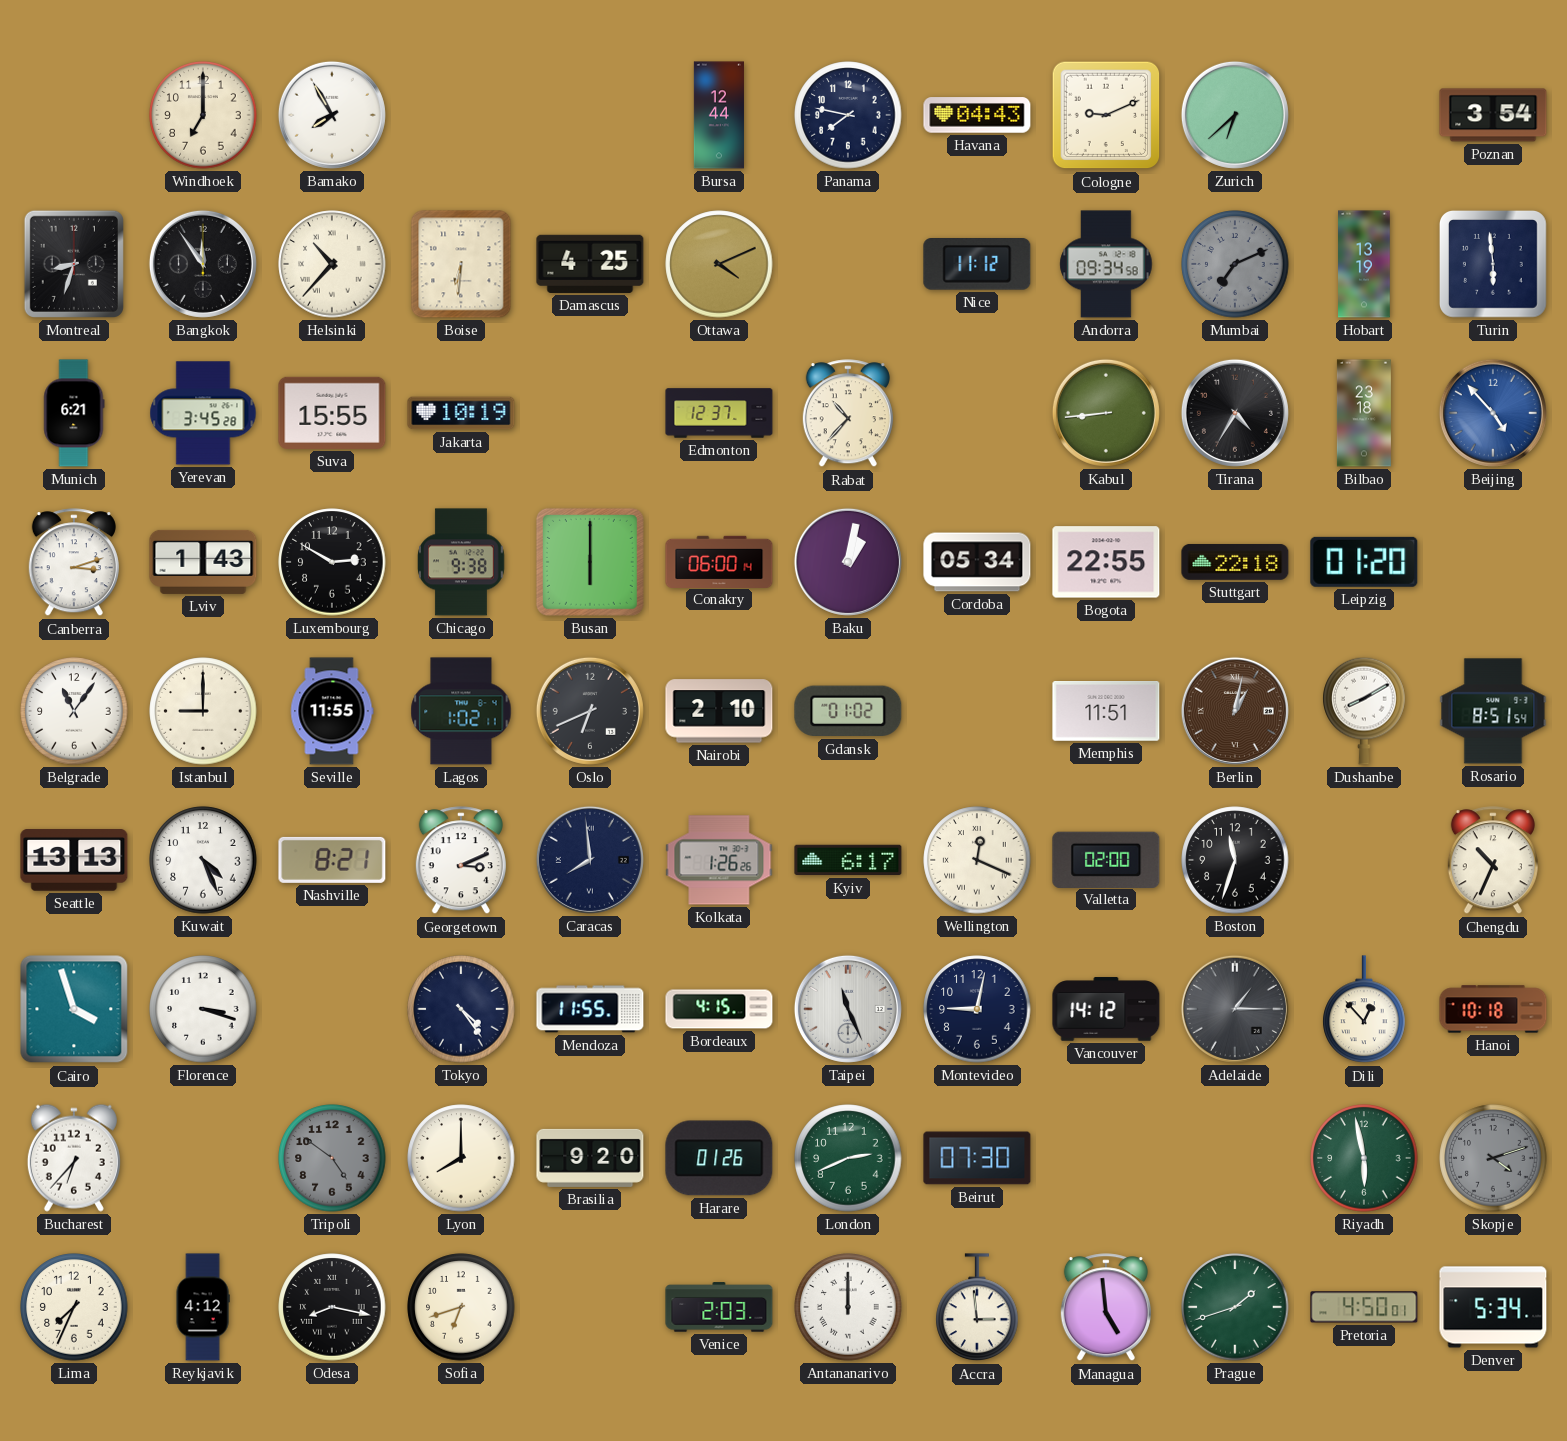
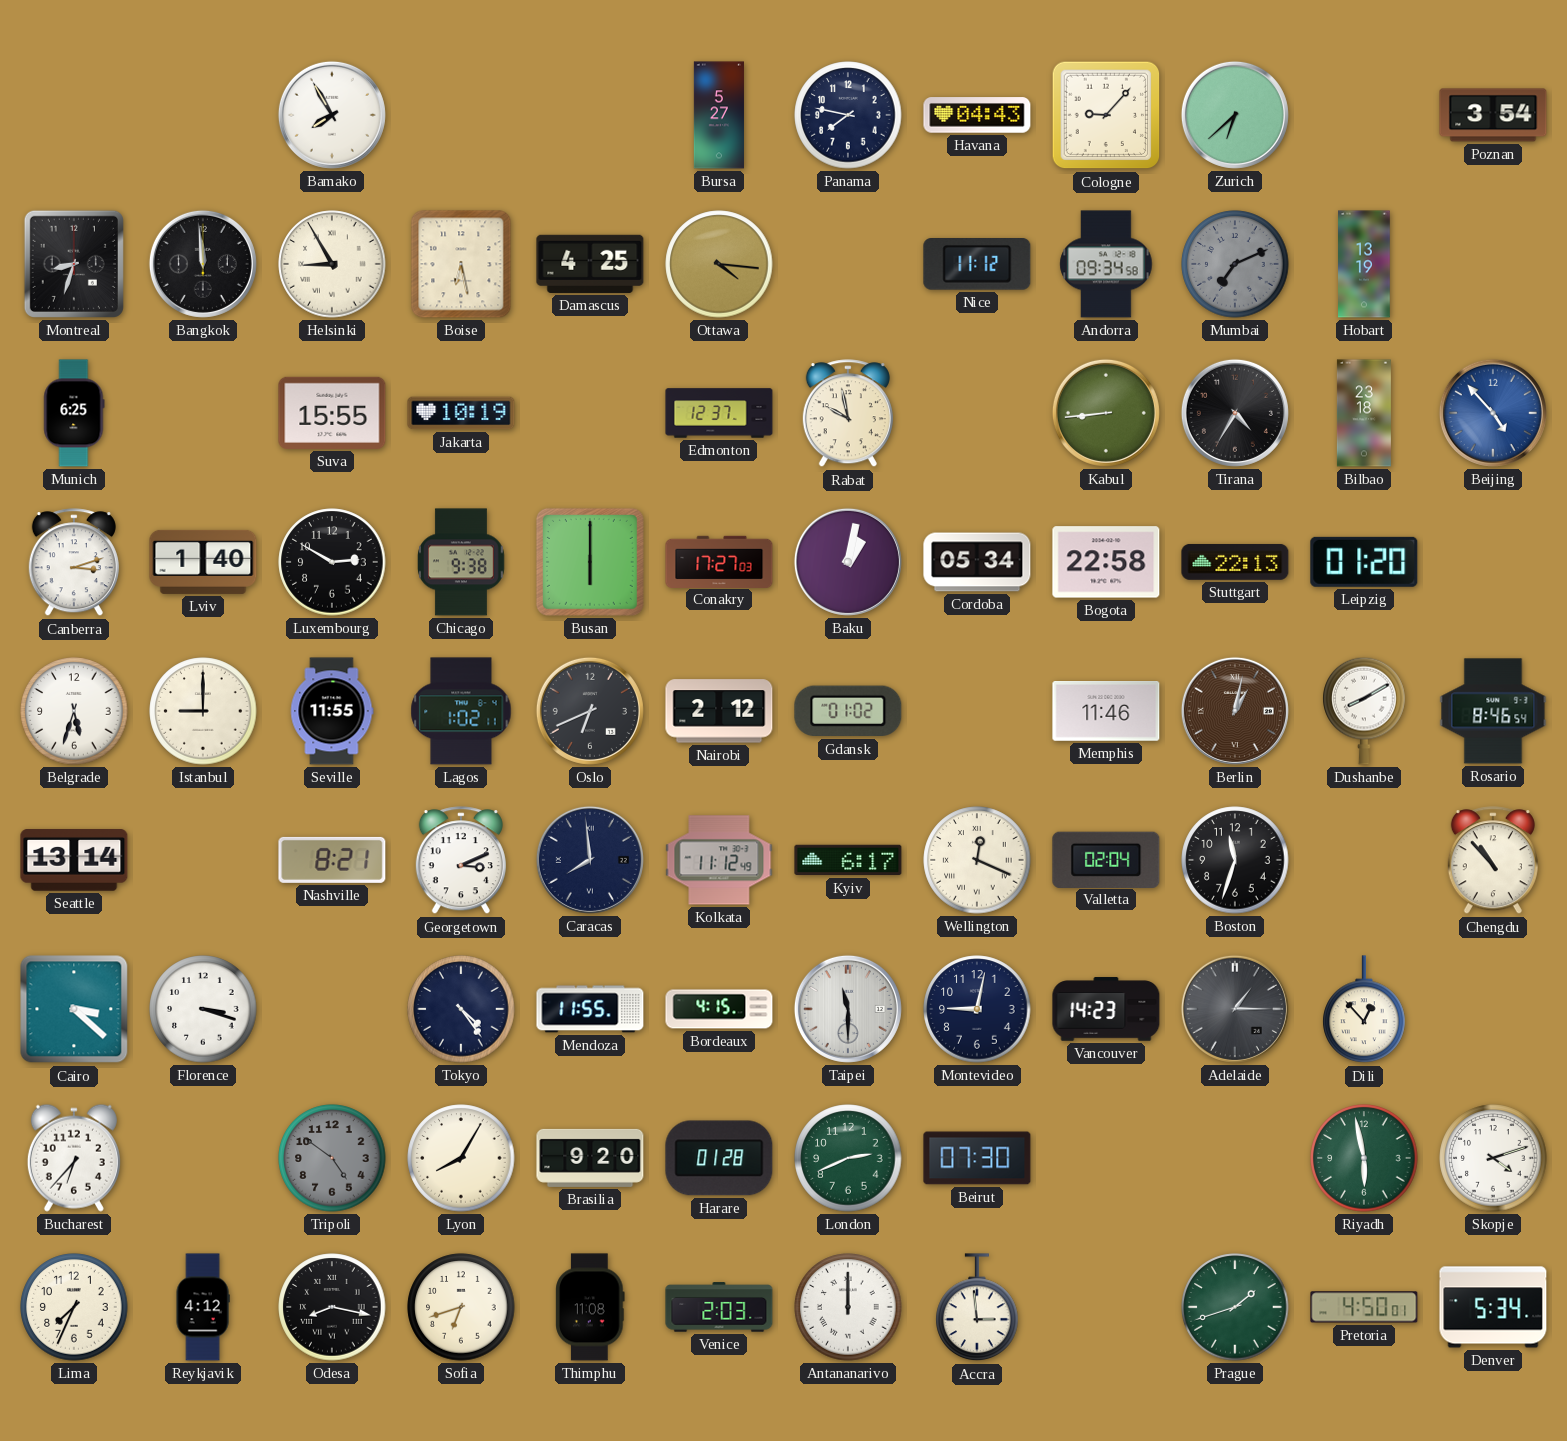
Windhoek: 7:00 -> none
Bursa: 12:44 -> 5:27
Cologne: 9:11 -> 9:07
Bangkok: 11:54 -> 11:59
Helsinki: 10:37 -> 8:55
Boise: 6:31 -> 6:28
Ottawa: 4:11 -> 4:16
Turin: 5:59 -> none
Munich: 6:21 -> 6:25
Yerevan: 3:45 -> none
Rabat: 10:37 -> 9:58
Lviv: 1:43 -> 1:40
Conakry: 06:00 -> 17:27
Bogota: 22:55 -> 22:58
Stuttgart: 22:18 -> 22:13
Belgrade: 11:06 -> 5:33
Nairobi: 2:10 -> 2:12
Memphis: 11:51 -> 11:46
Rosario: 8:51 -> 8:46
Seattle: 13:13 -> 13:14
Kuwait: 4:26 -> none
Kolkata: 1:26 -> 11:12
Valletta: 02:00 -> 02:04
Chengdu: 10:34 -> 10:53
Cairo: 3:57 -> 3:22
Taipei: 11:26 -> 11:30
Vancouver: 14:12 -> 14:23
Hanoi: 10:18 -> none
Lyon: 8:00 -> 8:05
Harare: 01:26 -> 01:28
Skopje dial: grey -> white
Thimphu: none -> 11:08
Managua: 4:59 -> none
